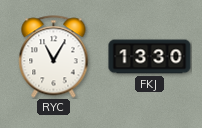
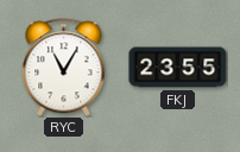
FKJ: 13:30 -> 23:55
